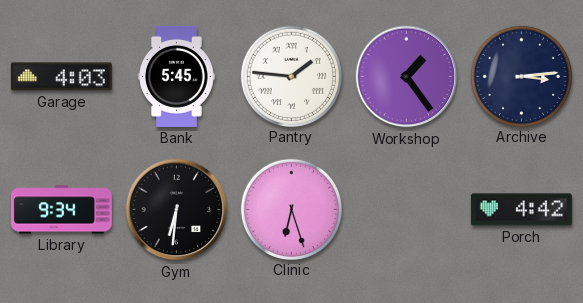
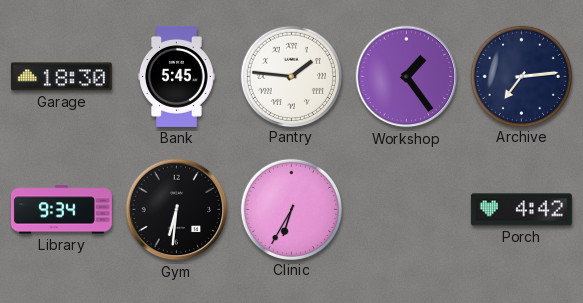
Garage: 4:03 -> 18:30
Archive: 3:14 -> 7:14
Clinic: 6:27 -> 6:35
